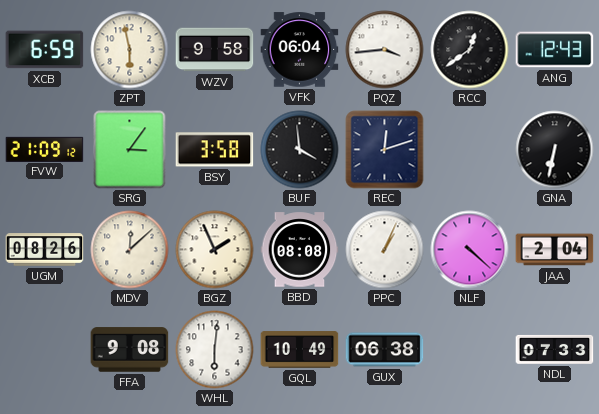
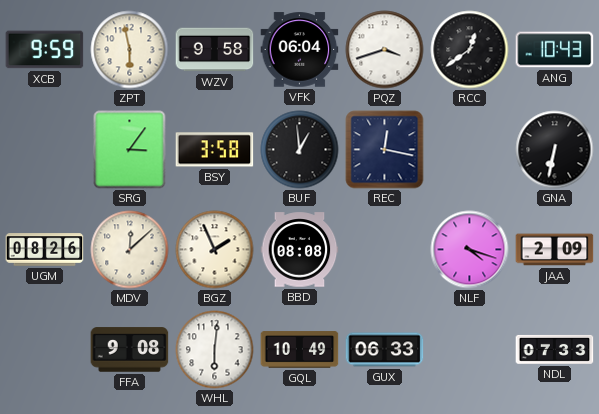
XCB: 6:59 -> 9:59
PQZ: 3:44 -> 3:42
ANG: 12:43 -> 10:43
FVW: 21:09 -> none
BUF: 3:59 -> 12:59
REC: 12:12 -> 12:17
PPC: 1:04 -> none
NLF: 4:22 -> 4:18
JAA: 2:04 -> 2:09
GUX: 06:38 -> 06:33
